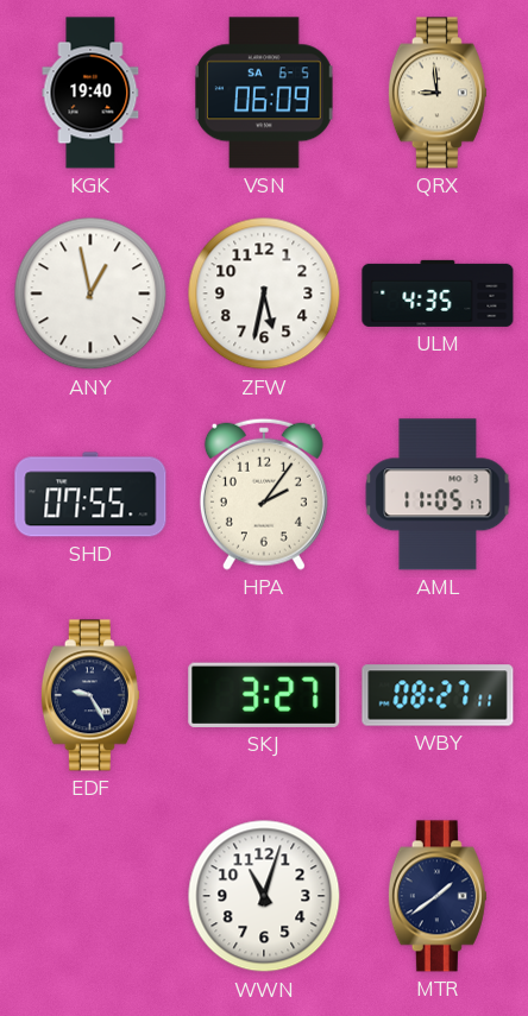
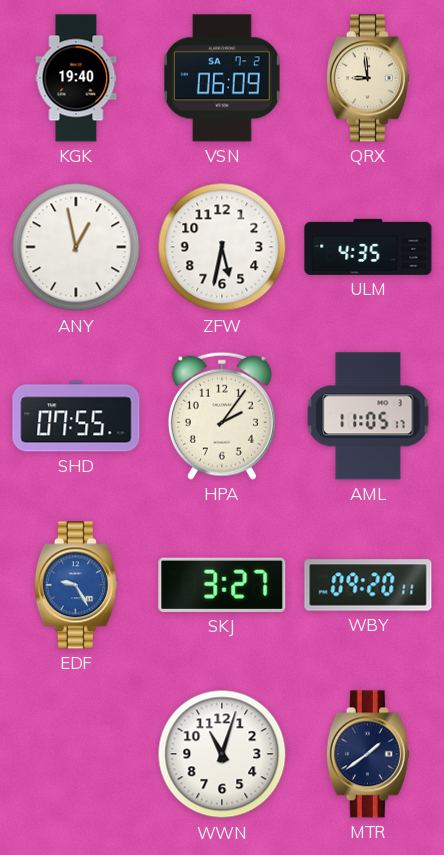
VSN date: SA 6-5 -> SA 7-2
EDF dial: navy -> blue
WBY: 08:27 -> 09:20
